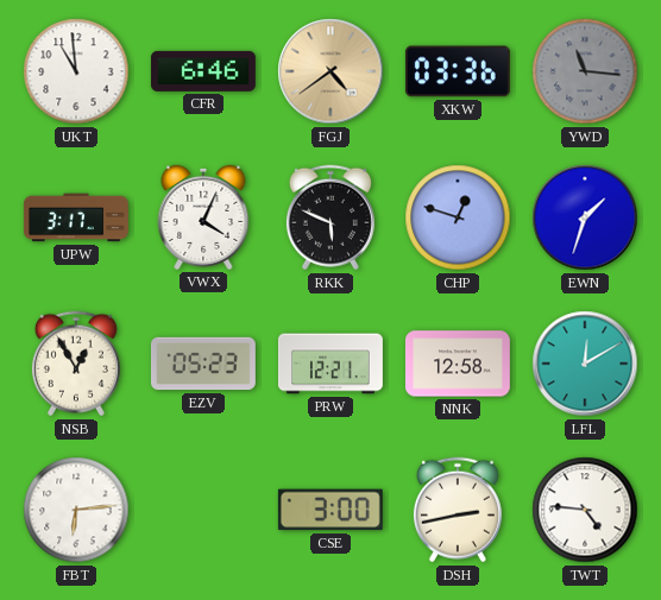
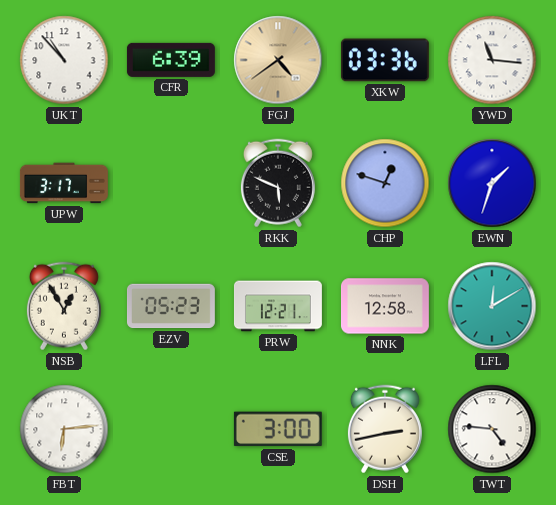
UKT: 10:59 -> 10:53
CFR: 6:46 -> 6:39
YWD dial: grey -> white
VWX: 4:04 -> none
